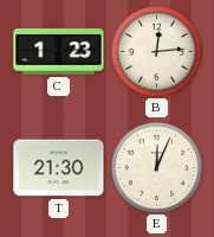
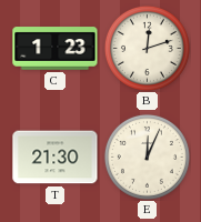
B: 12:14 -> 12:12
